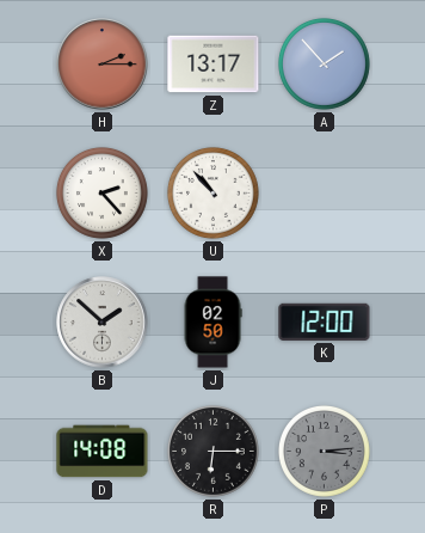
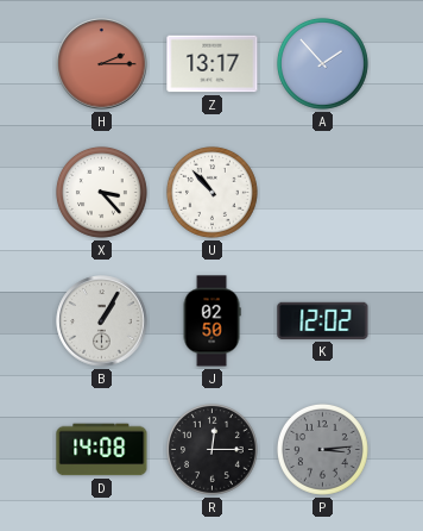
X: 2:23 -> 3:23
B: 1:52 -> 1:05
K: 12:00 -> 12:02
R: 6:15 -> 12:15
